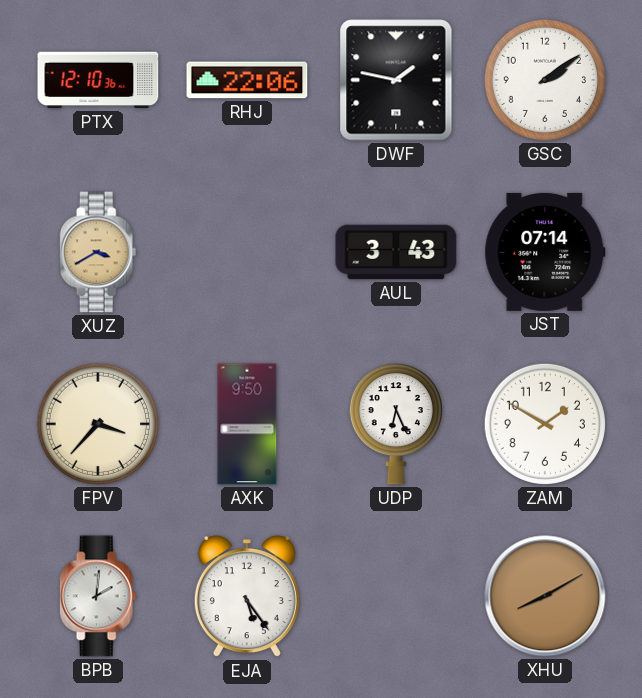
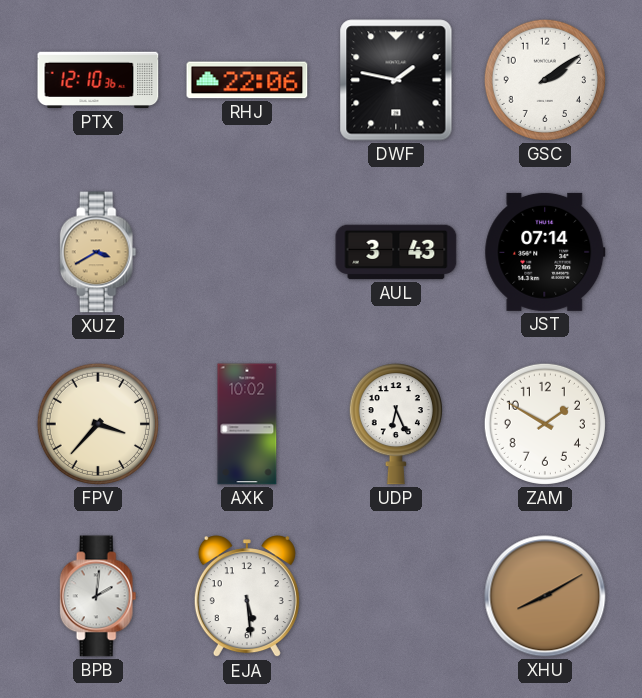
AXK: 9:50 -> 10:02
EJA: 5:24 -> 5:29
